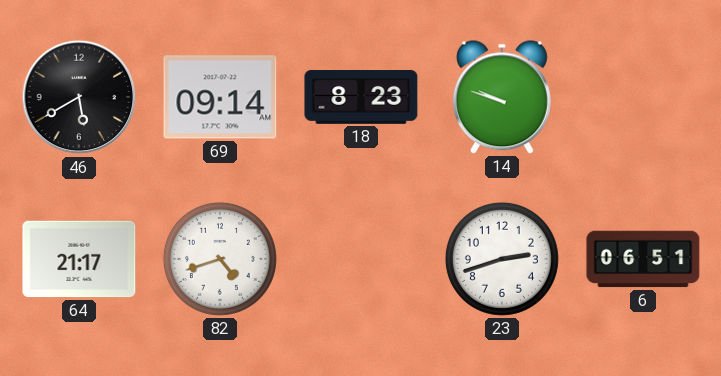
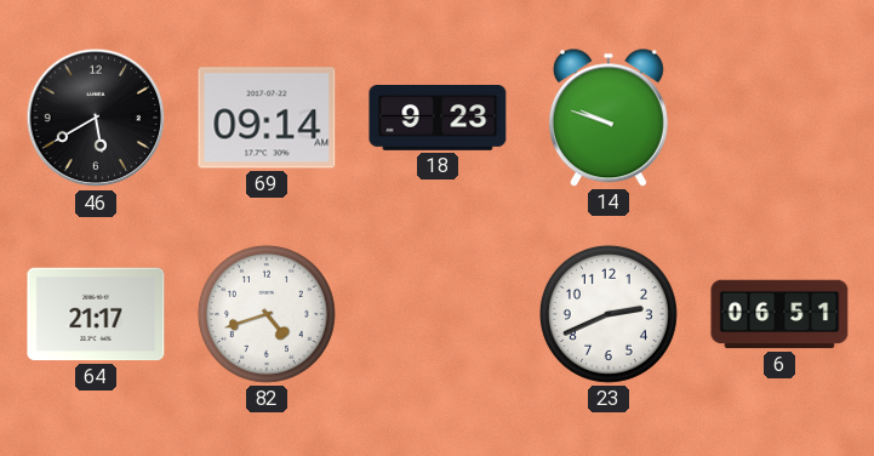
18: 8:23 -> 9:23
23: 2:42 -> 2:41
